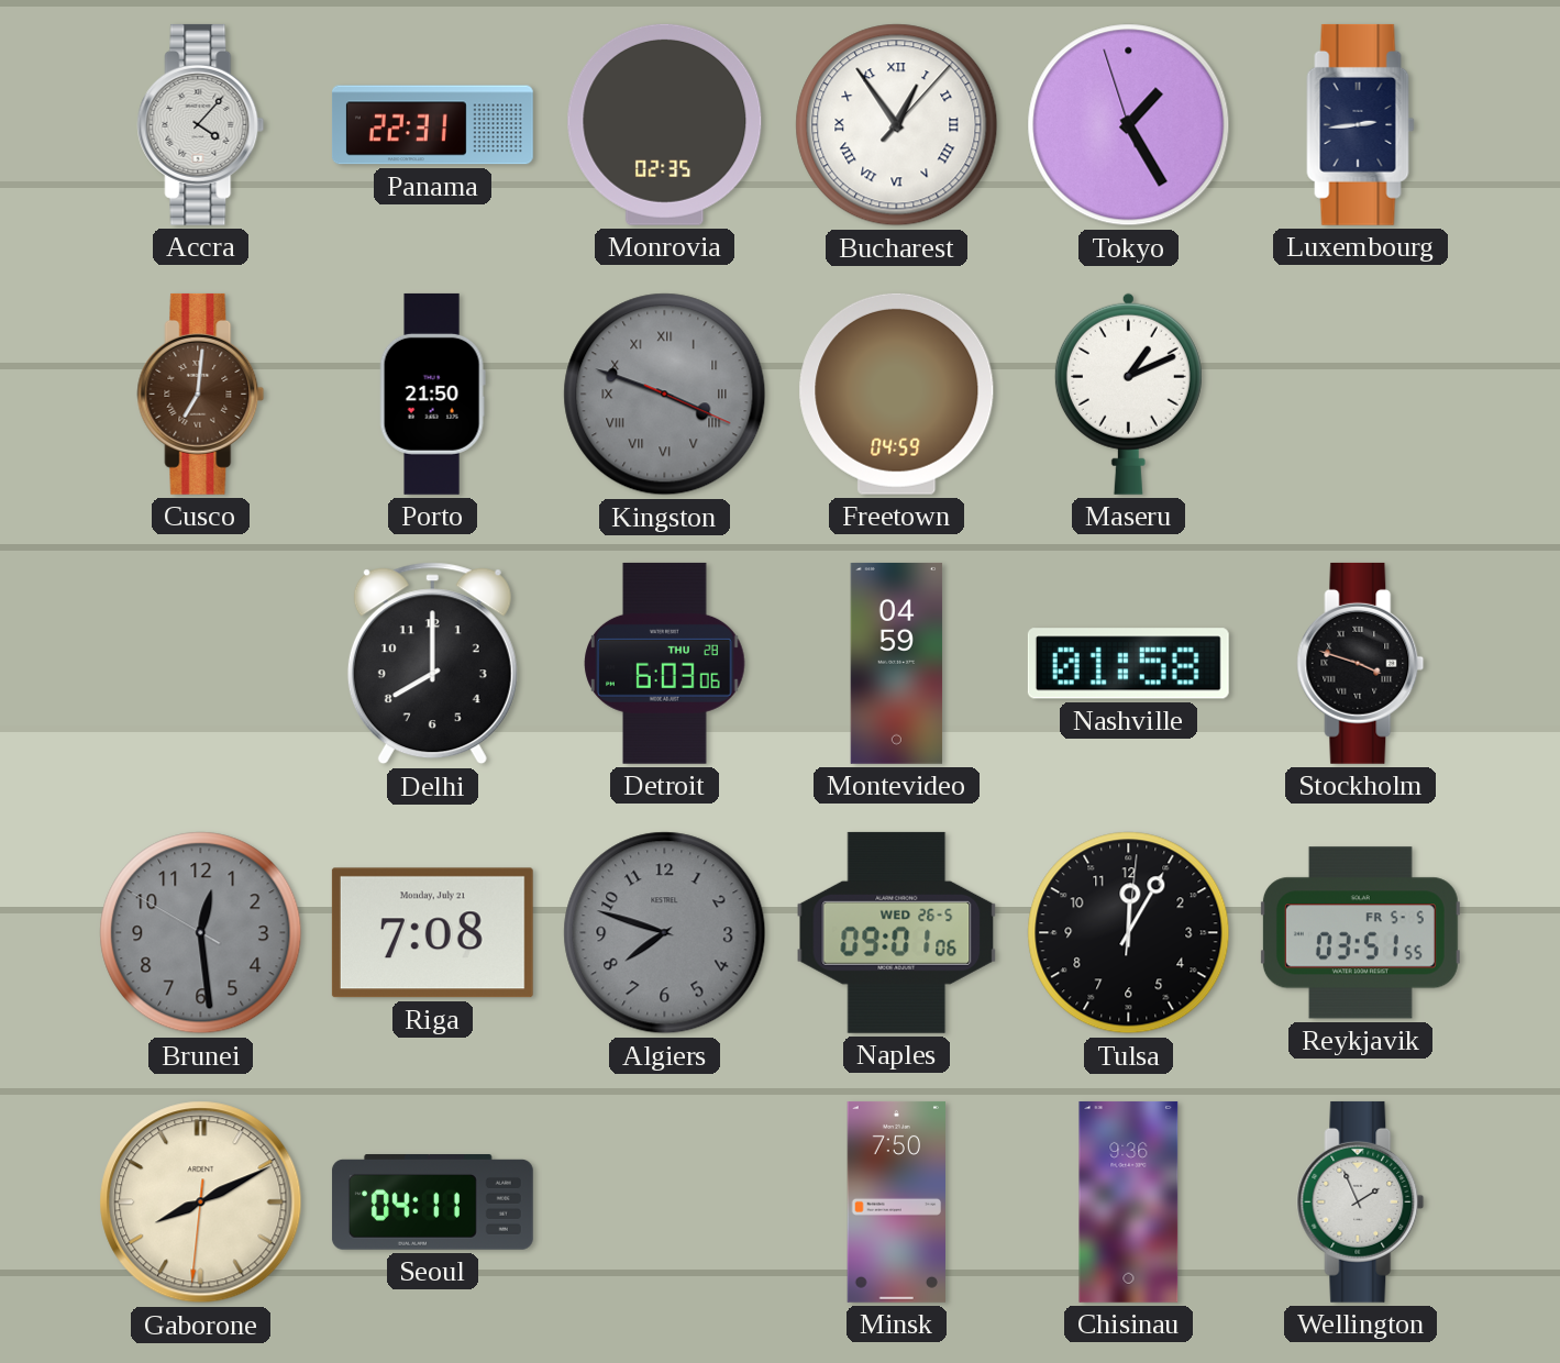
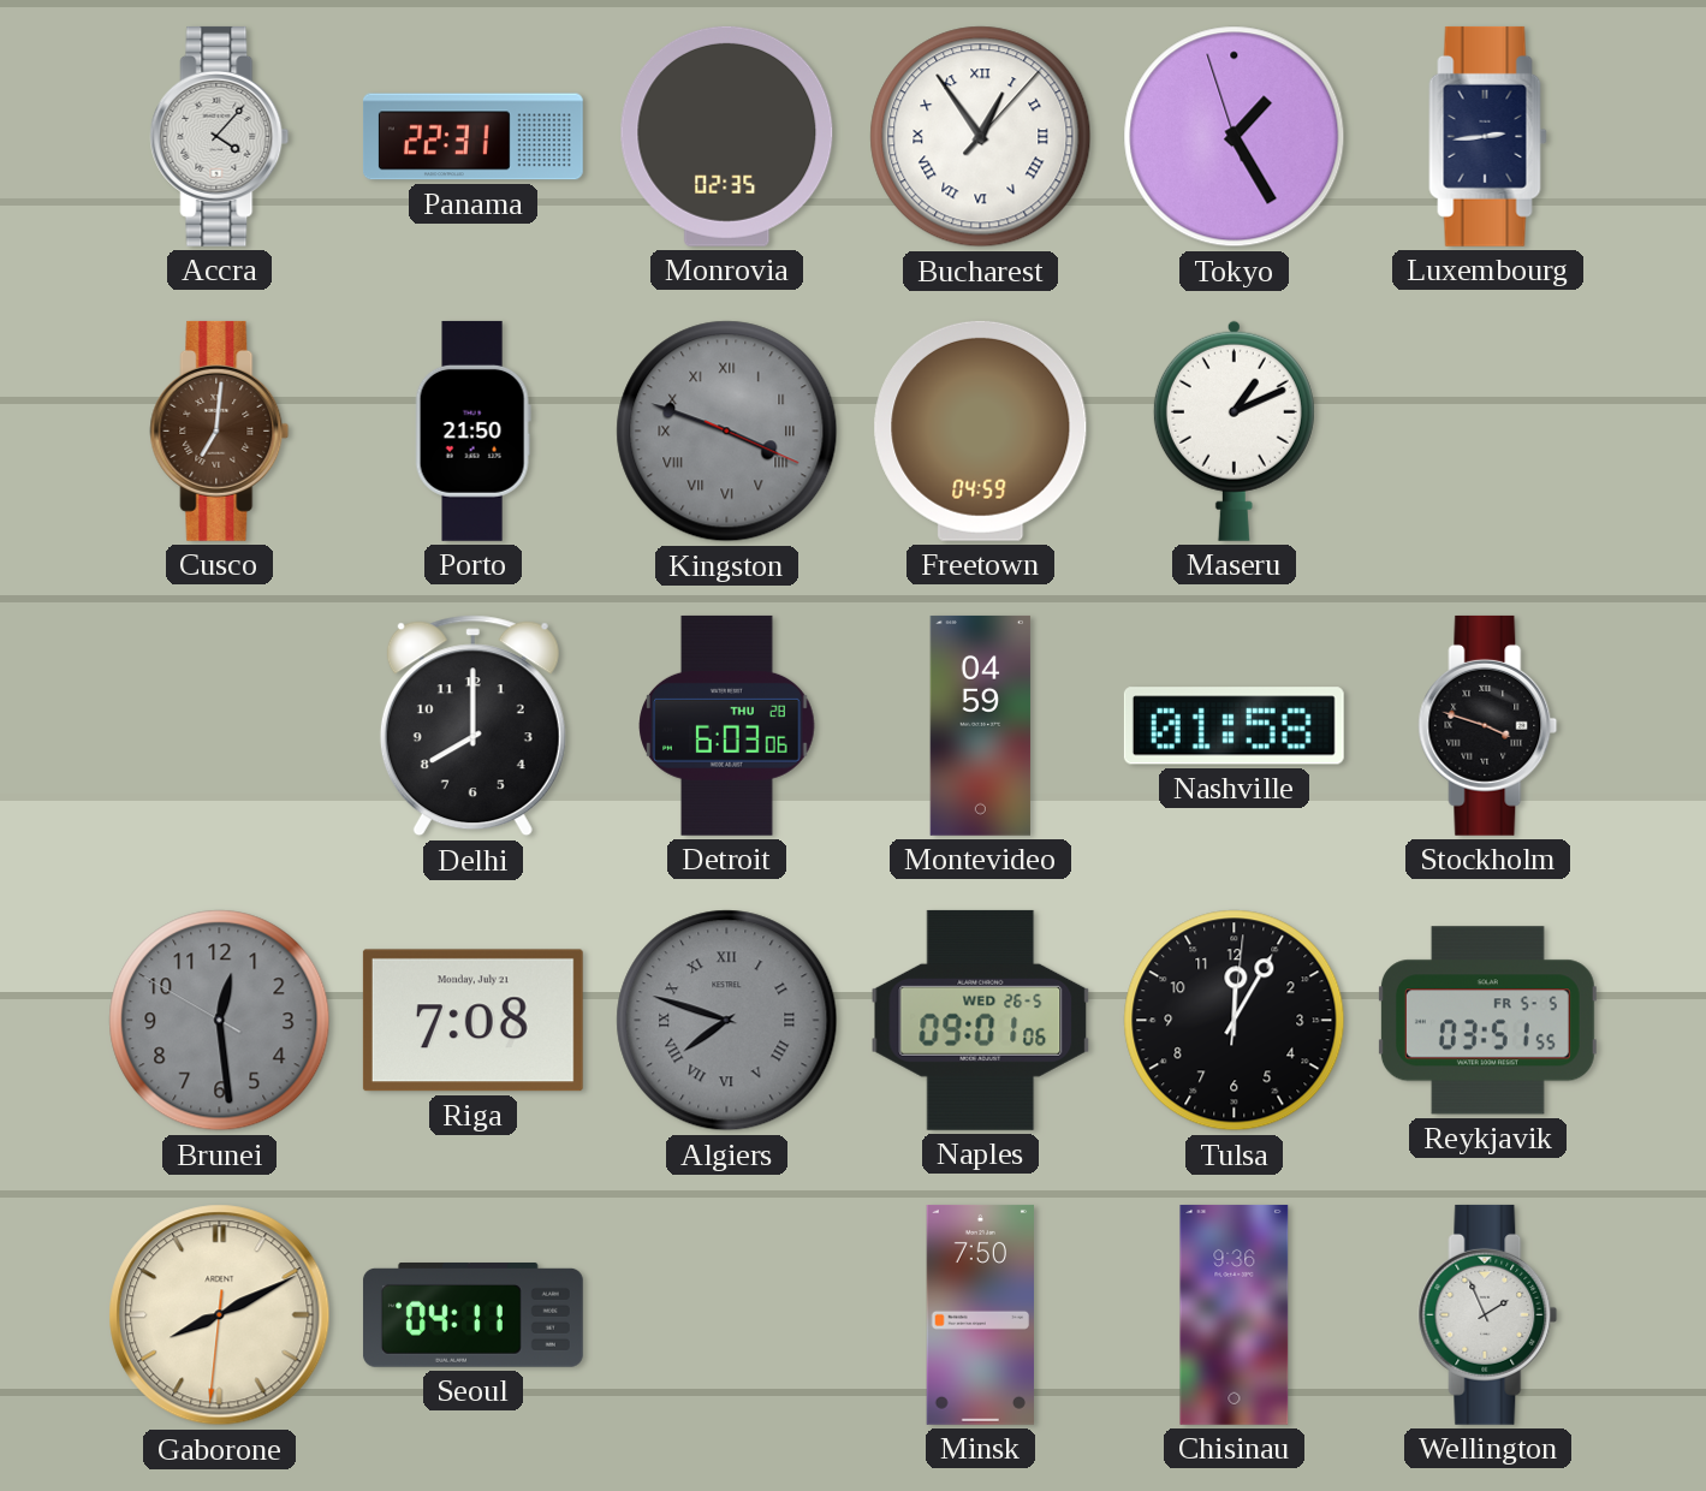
Algiers numerals: Arabic -> Roman
